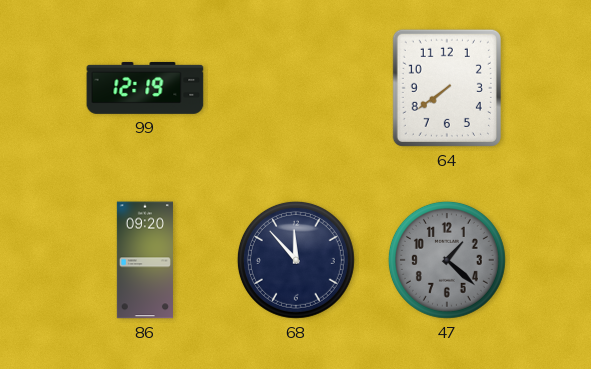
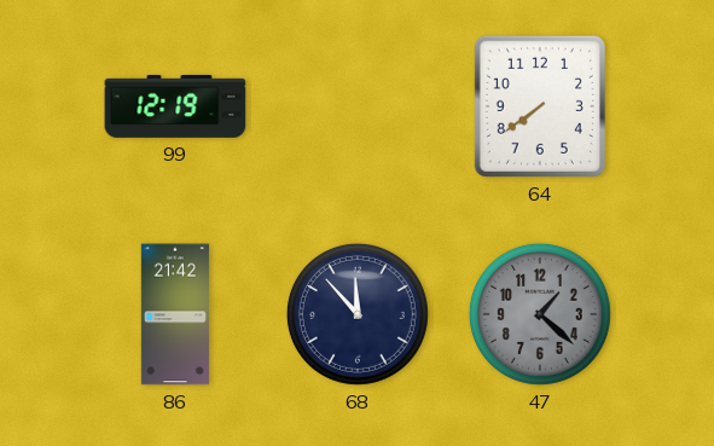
86: 09:20 -> 21:42
